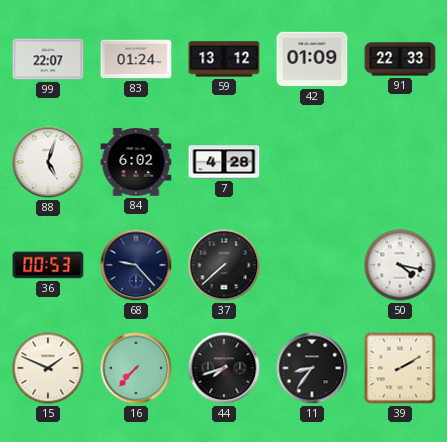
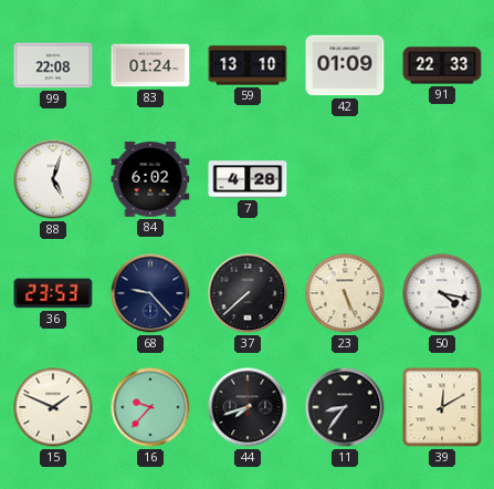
99: 22:07 -> 22:08
59: 13:12 -> 13:10
36: 00:53 -> 23:53
23: none -> 5:26
16: 7:37 -> 9:37
39: 2:10 -> 12:10
